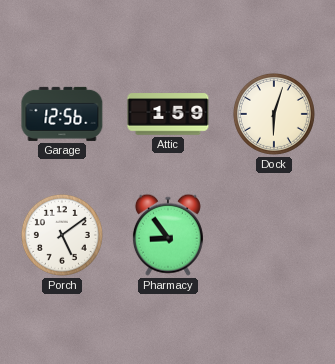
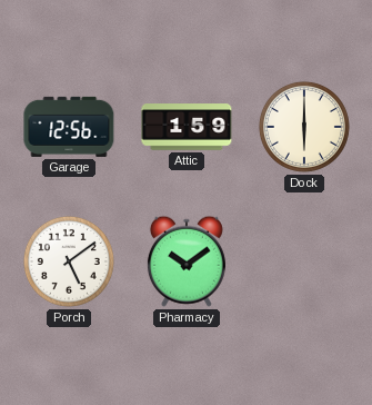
Dock: 6:03 -> 6:00
Pharmacy: 8:54 -> 10:09
